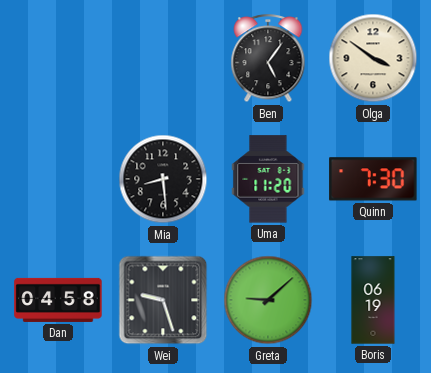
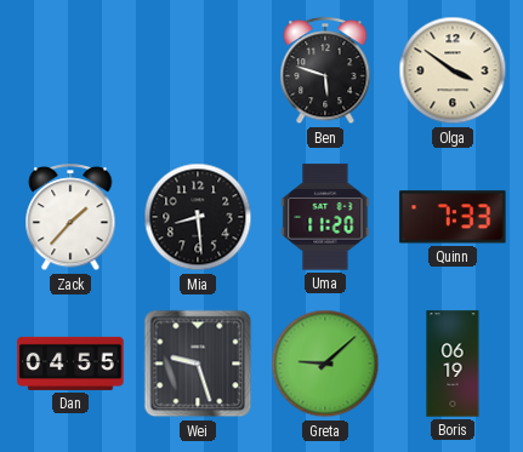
Ben: 5:06 -> 5:48
Zack: none -> 1:37
Quinn: 7:30 -> 7:33
Dan: 04:58 -> 04:55
